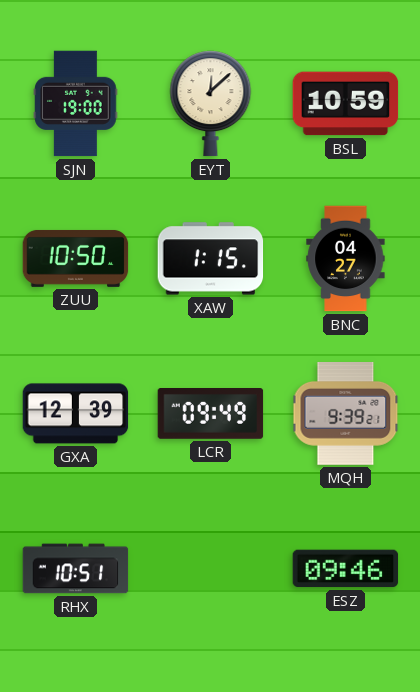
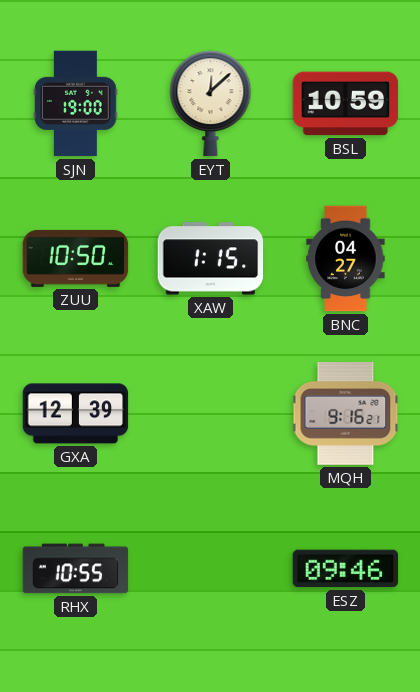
LCR: 09:49 -> none
MQH: 9:39 -> 9:16
RHX: 10:51 -> 10:55
